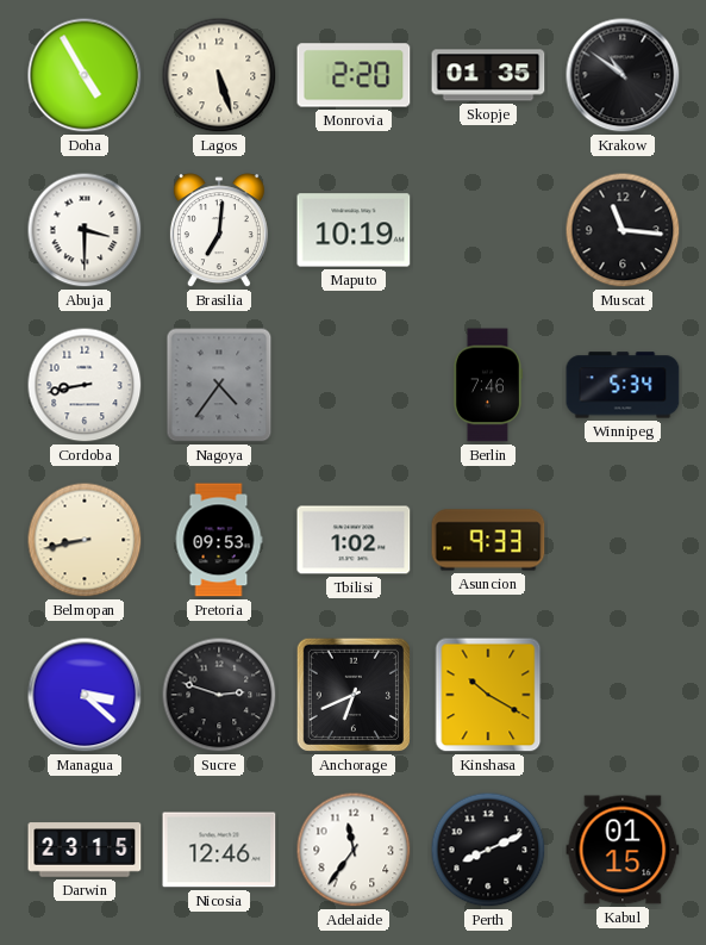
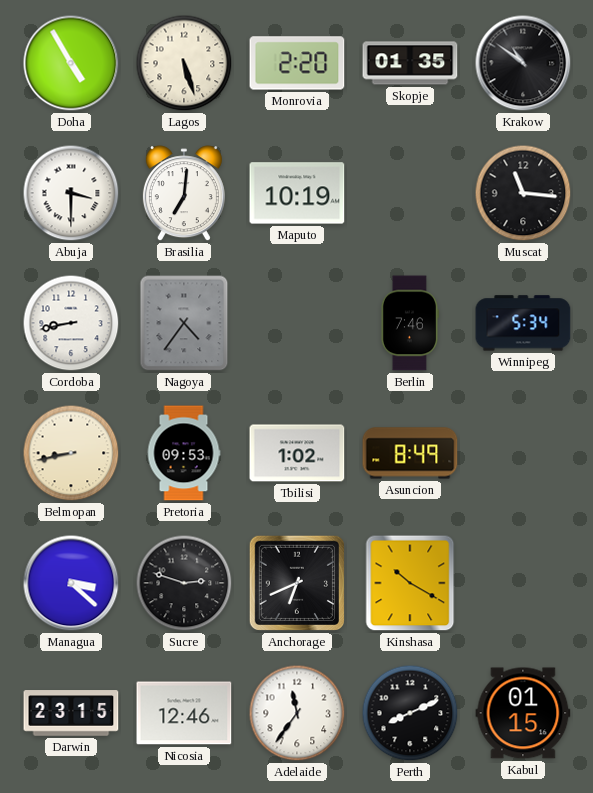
Asuncion: 9:33 -> 8:49
